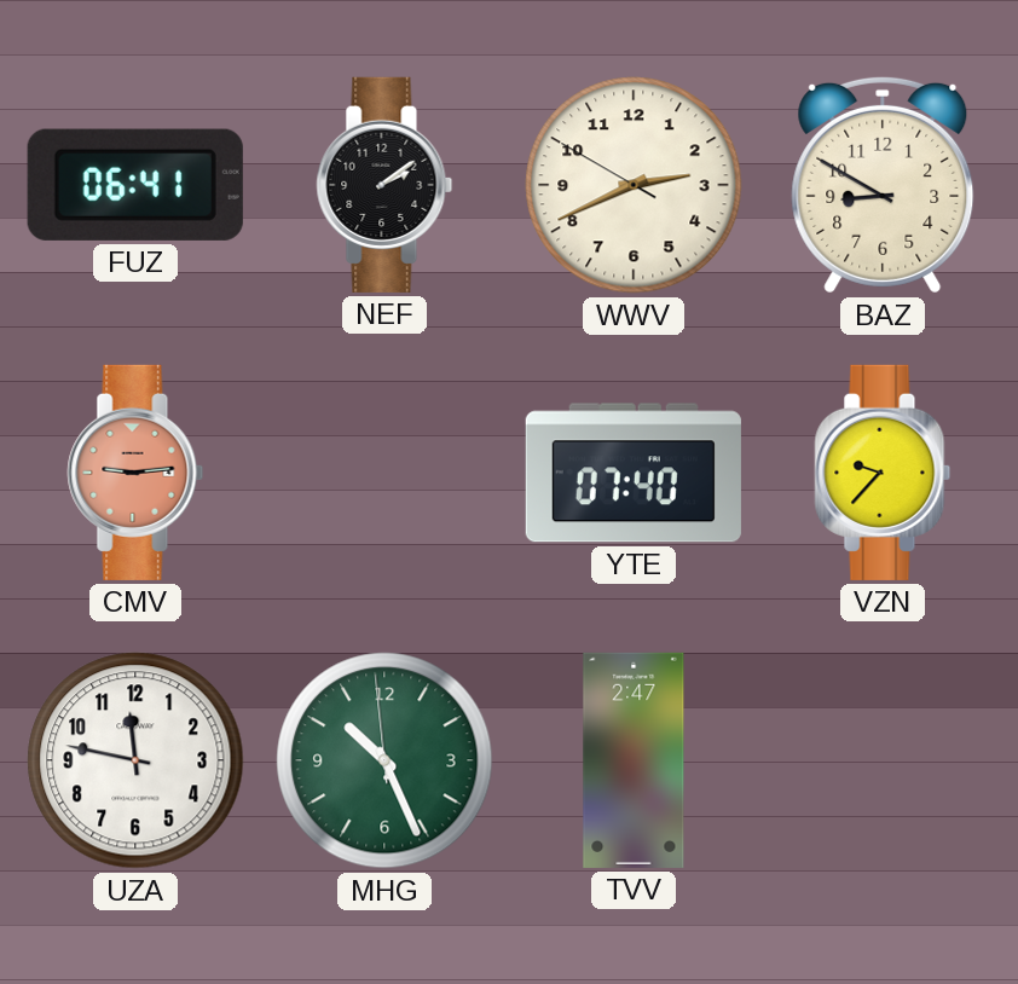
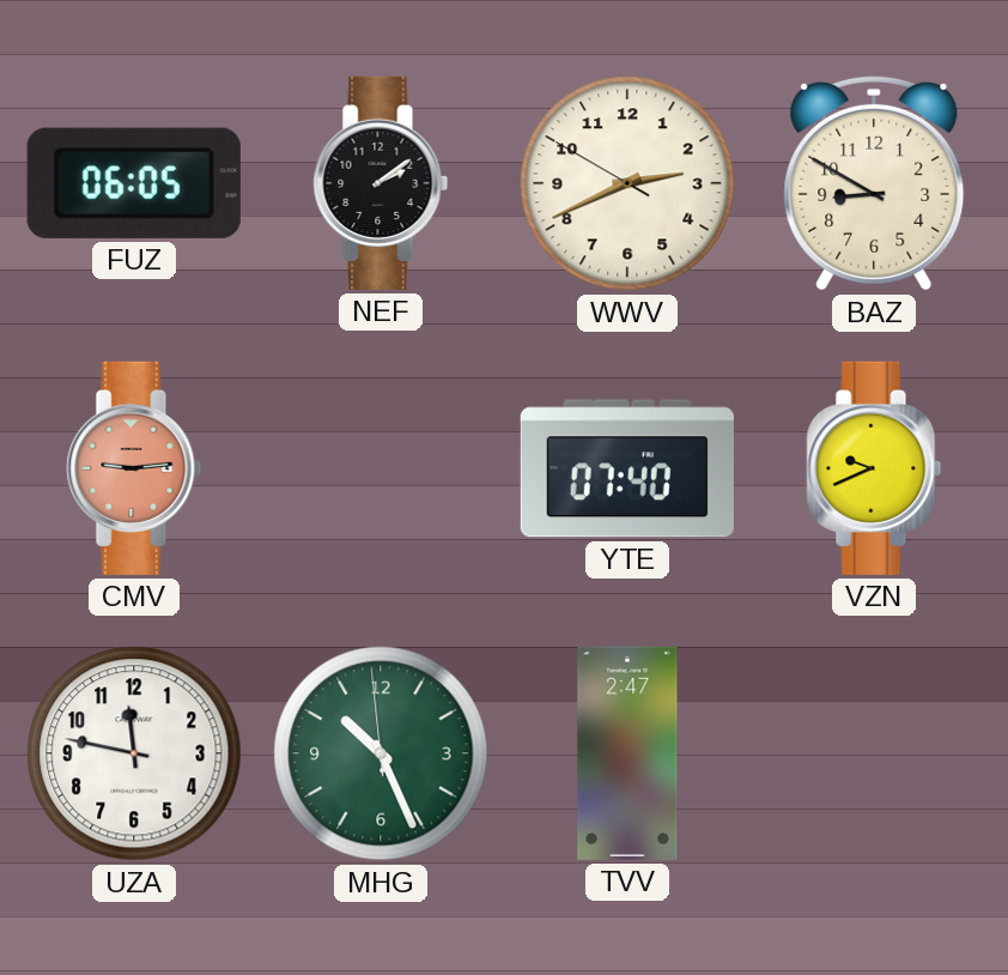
FUZ: 06:41 -> 06:05
VZN: 9:37 -> 9:41
